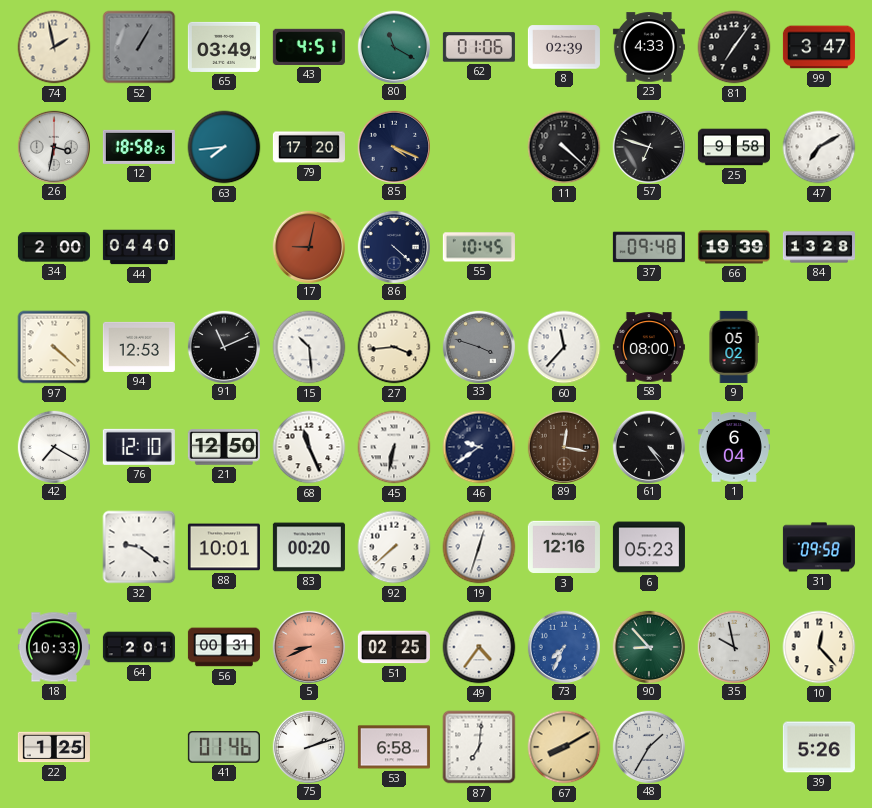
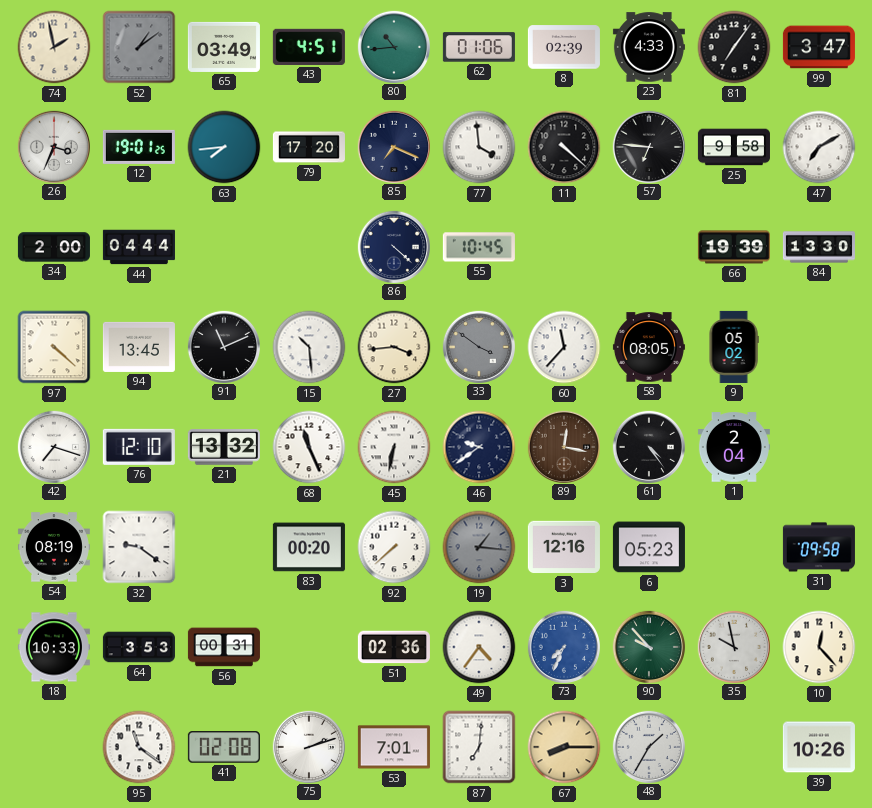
52: 1:05 -> 1:09
80: 11:20 -> 10:44
26: 3:32 -> 3:34
12: 18:58 -> 19:01
85: 4:19 -> 7:19
77: none -> 3:59
57: 6:48 -> 6:46
44: 04:40 -> 04:44
17: 9:02 -> none
37: 09:48 -> none
84: 13:28 -> 13:30
94: 12:53 -> 13:45
33: 3:48 -> 3:51
58: 08:00 -> 08:05
42: 7:20 -> 7:18
21: 12:50 -> 13:32
1: 6:04 -> 2:04
54: none -> 08:19
88: 10:01 -> none
19: 12:33 -> 1:16
19 dial: white -> grey
64: 2:01 -> 3:53
5: 8:41 -> none
51: 02:25 -> 02:36
90: 8:53 -> 9:53
22: 1:25 -> none
95: none -> 11:21
41: 01:46 -> 02:08
53: 6:58 -> 7:01
67: 8:10 -> 8:15
39: 5:26 -> 10:26
